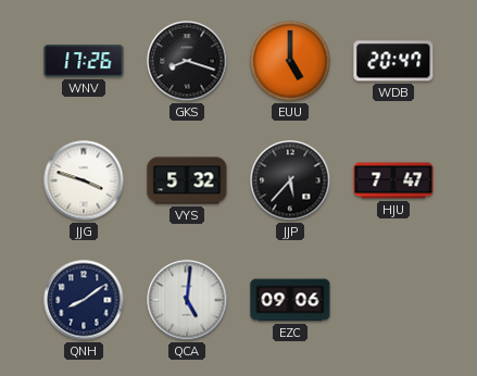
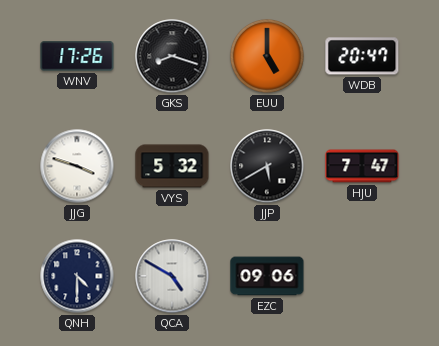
JJP: 5:37 -> 5:40
QNH: 8:09 -> 4:30
QCA: 5:01 -> 4:50
